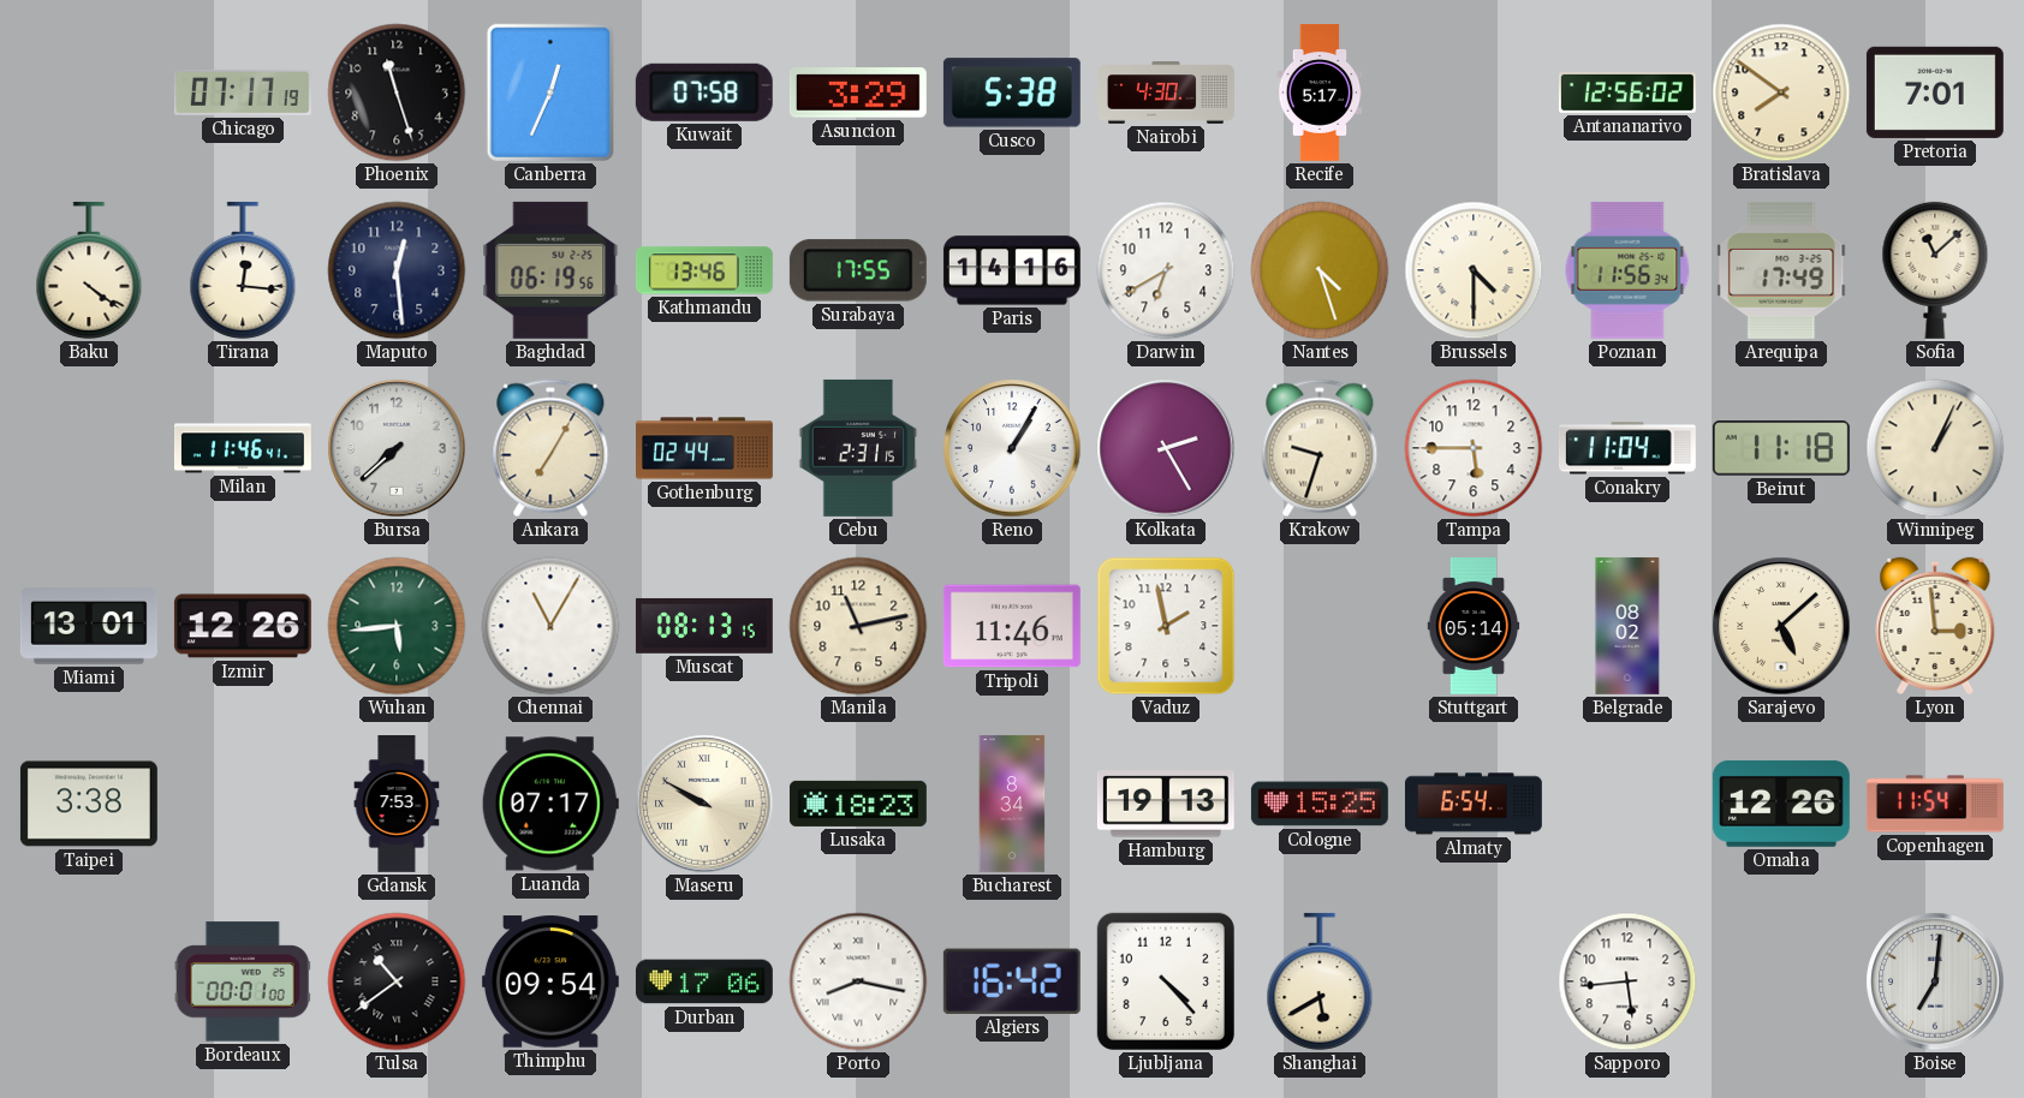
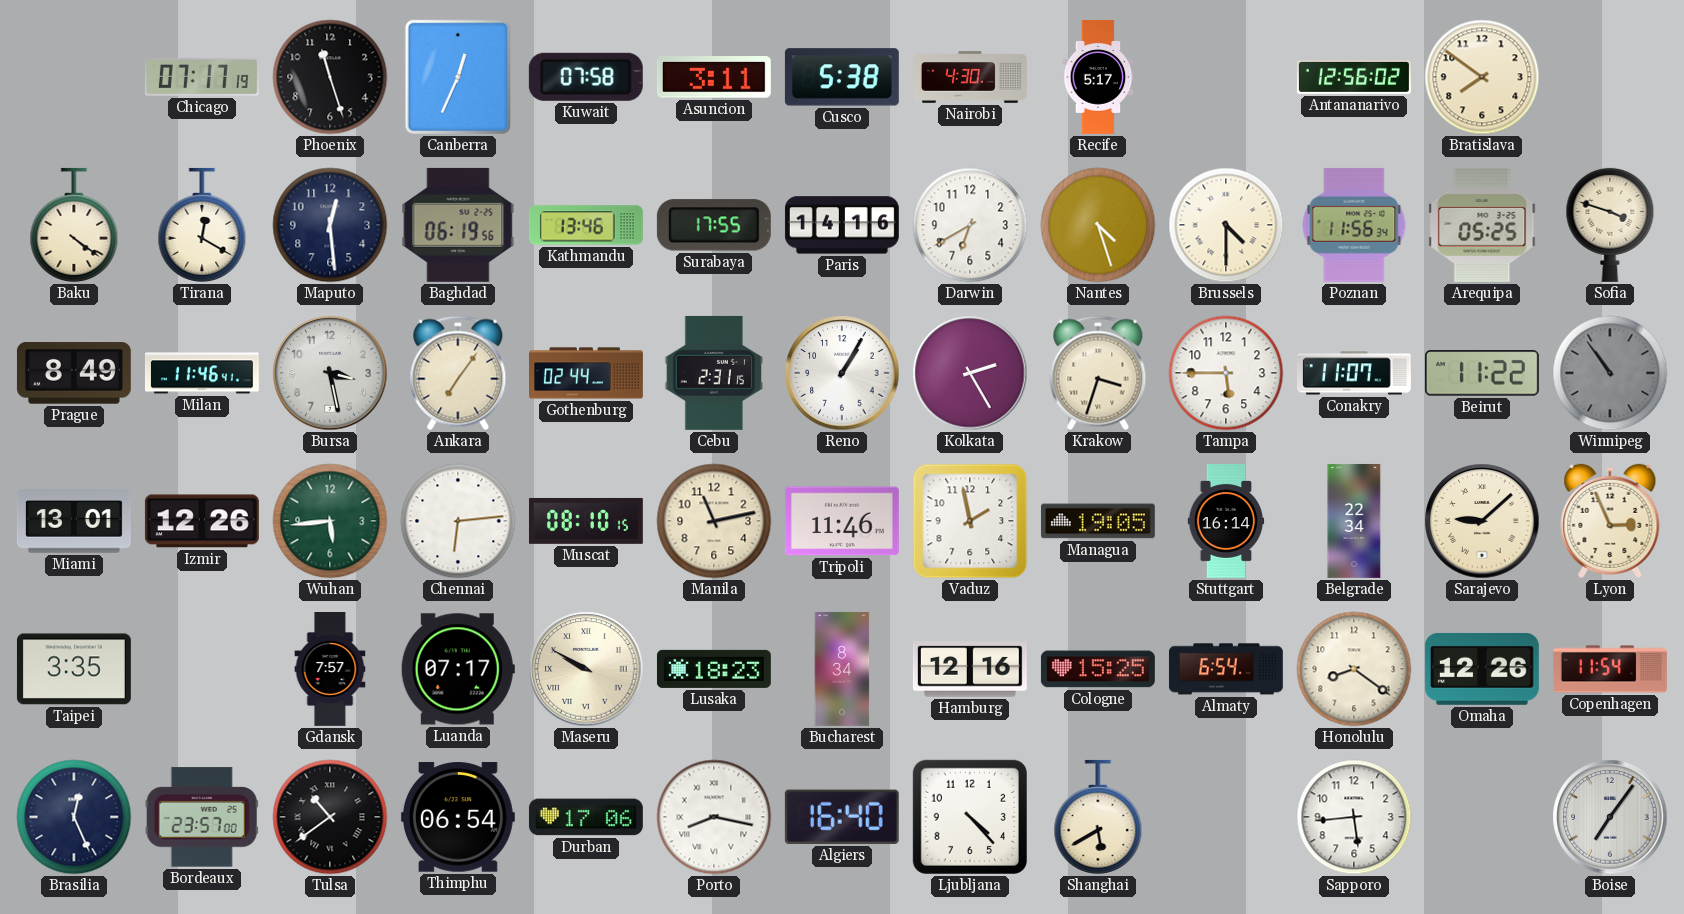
Asuncion: 3:29 -> 3:11
Pretoria: 7:01 -> none
Tirana: 12:16 -> 12:20
Arequipa: 17:49 -> 05:25
Sofia: 11:08 -> 3:48
Prague: none -> 8:49
Bursa: 7:38 -> 3:28
Ankara: 7:05 -> 7:06
Krakow: 9:33 -> 3:33
Conakry: 11:04 -> 11:07
Beirut: 11:18 -> 11:22
Winnipeg: 1:04 -> 10:54
Winnipeg dial: cream -> grey
Chennai: 11:05 -> 6:14
Muscat: 08:13 -> 08:10
Managua: none -> 19:05
Stuttgart: 05:14 -> 16:14
Belgrade: 08:02 -> 22:34
Sarajevo: 5:08 -> 9:08
Lyon: 2:59 -> 2:56
Taipei: 3:38 -> 3:35
Gdansk: 7:53 -> 7:57
Hamburg: 19:13 -> 12:16
Honolulu: none -> 8:21
Brasilia: none -> 12:26
Bordeaux: 00:01 -> 23:57
Thimphu: 09:54 -> 06:54
Algiers: 16:42 -> 16:40
Boise: 7:01 -> 7:06
